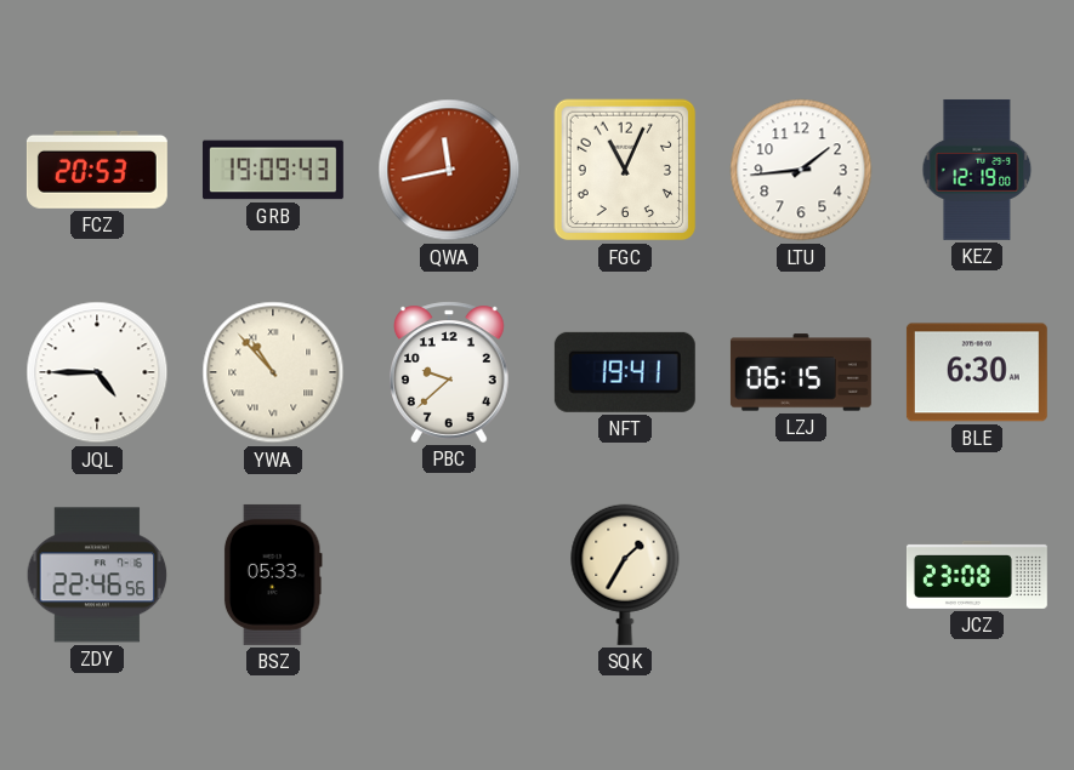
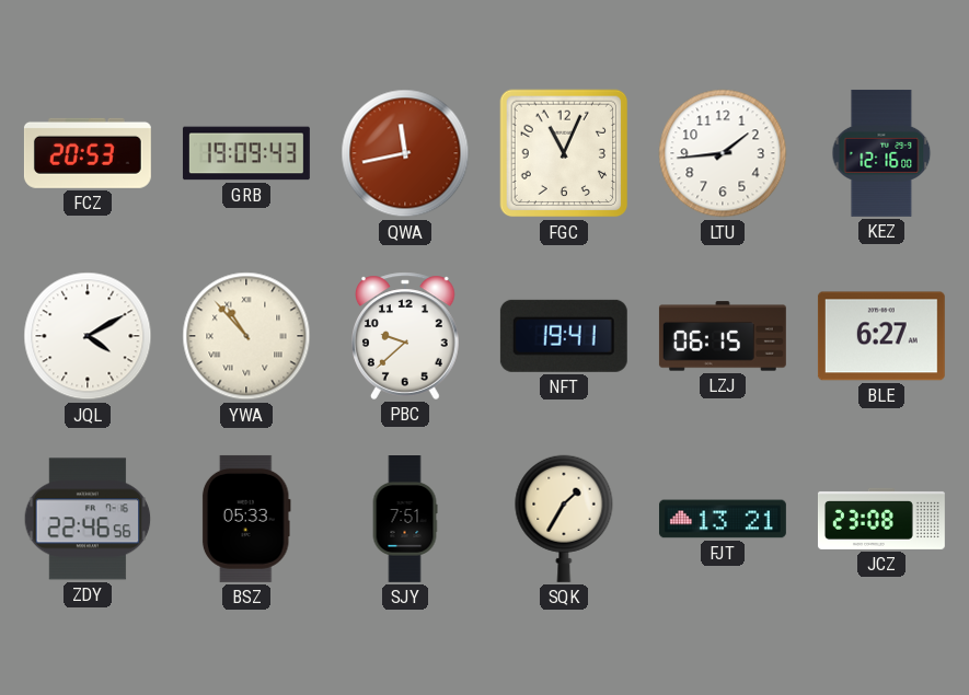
KEZ: 12:19 -> 12:16
JQL: 4:45 -> 4:10
BLE: 6:30 -> 6:27
SJY: none -> 7:51
FJT: none -> 13:21
